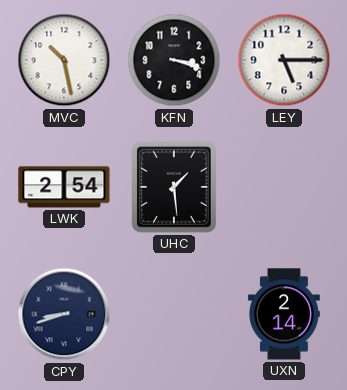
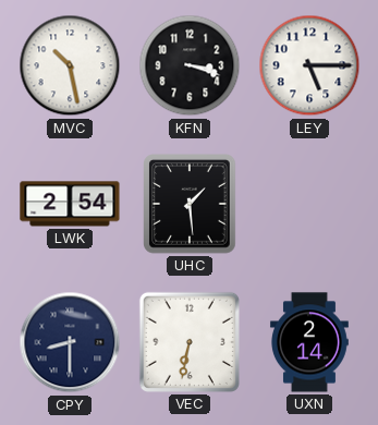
CPY: 8:42 -> 8:30
VEC: none -> 6:32
